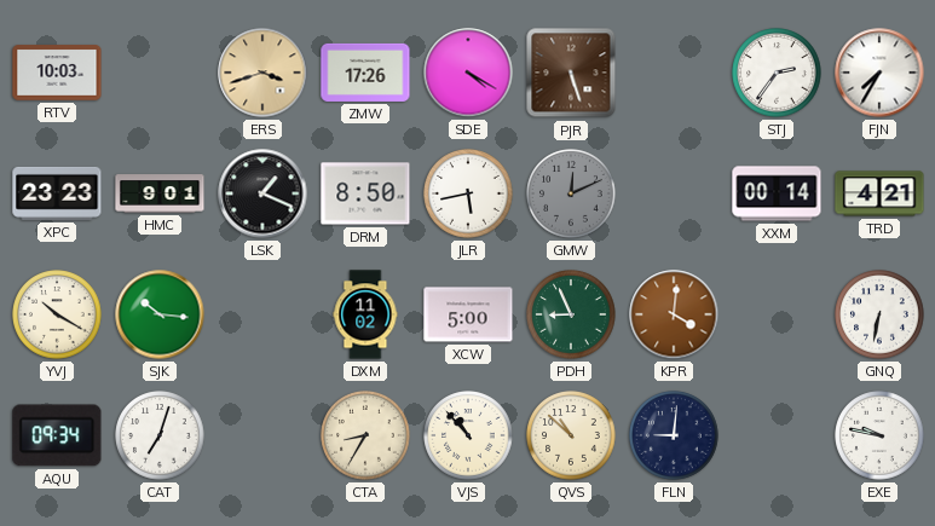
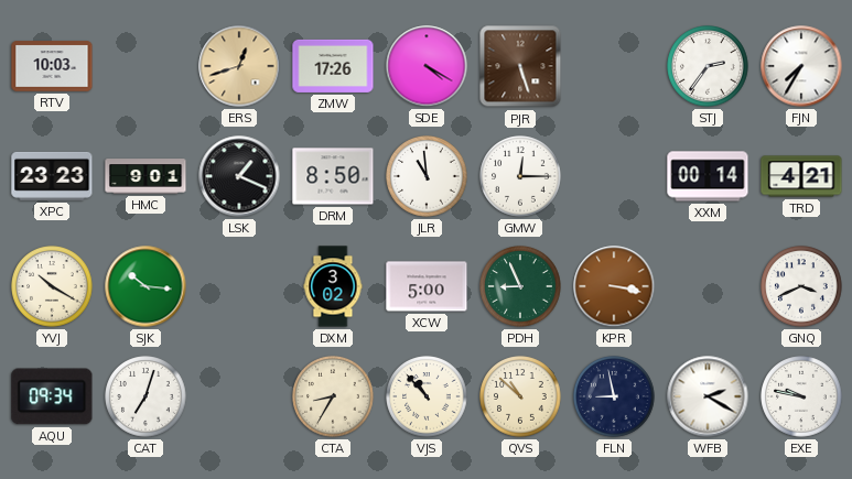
ERS: 3:42 -> 12:42
JLR: 5:43 -> 10:59
GMW: 12:11 -> 12:15
GMW dial: grey -> white
DXM: 11:02 -> 3:02
KPR: 4:01 -> 3:17
GNQ: 6:32 -> 3:41
FLN: 9:01 -> 8:58
WFB: none -> 2:20
